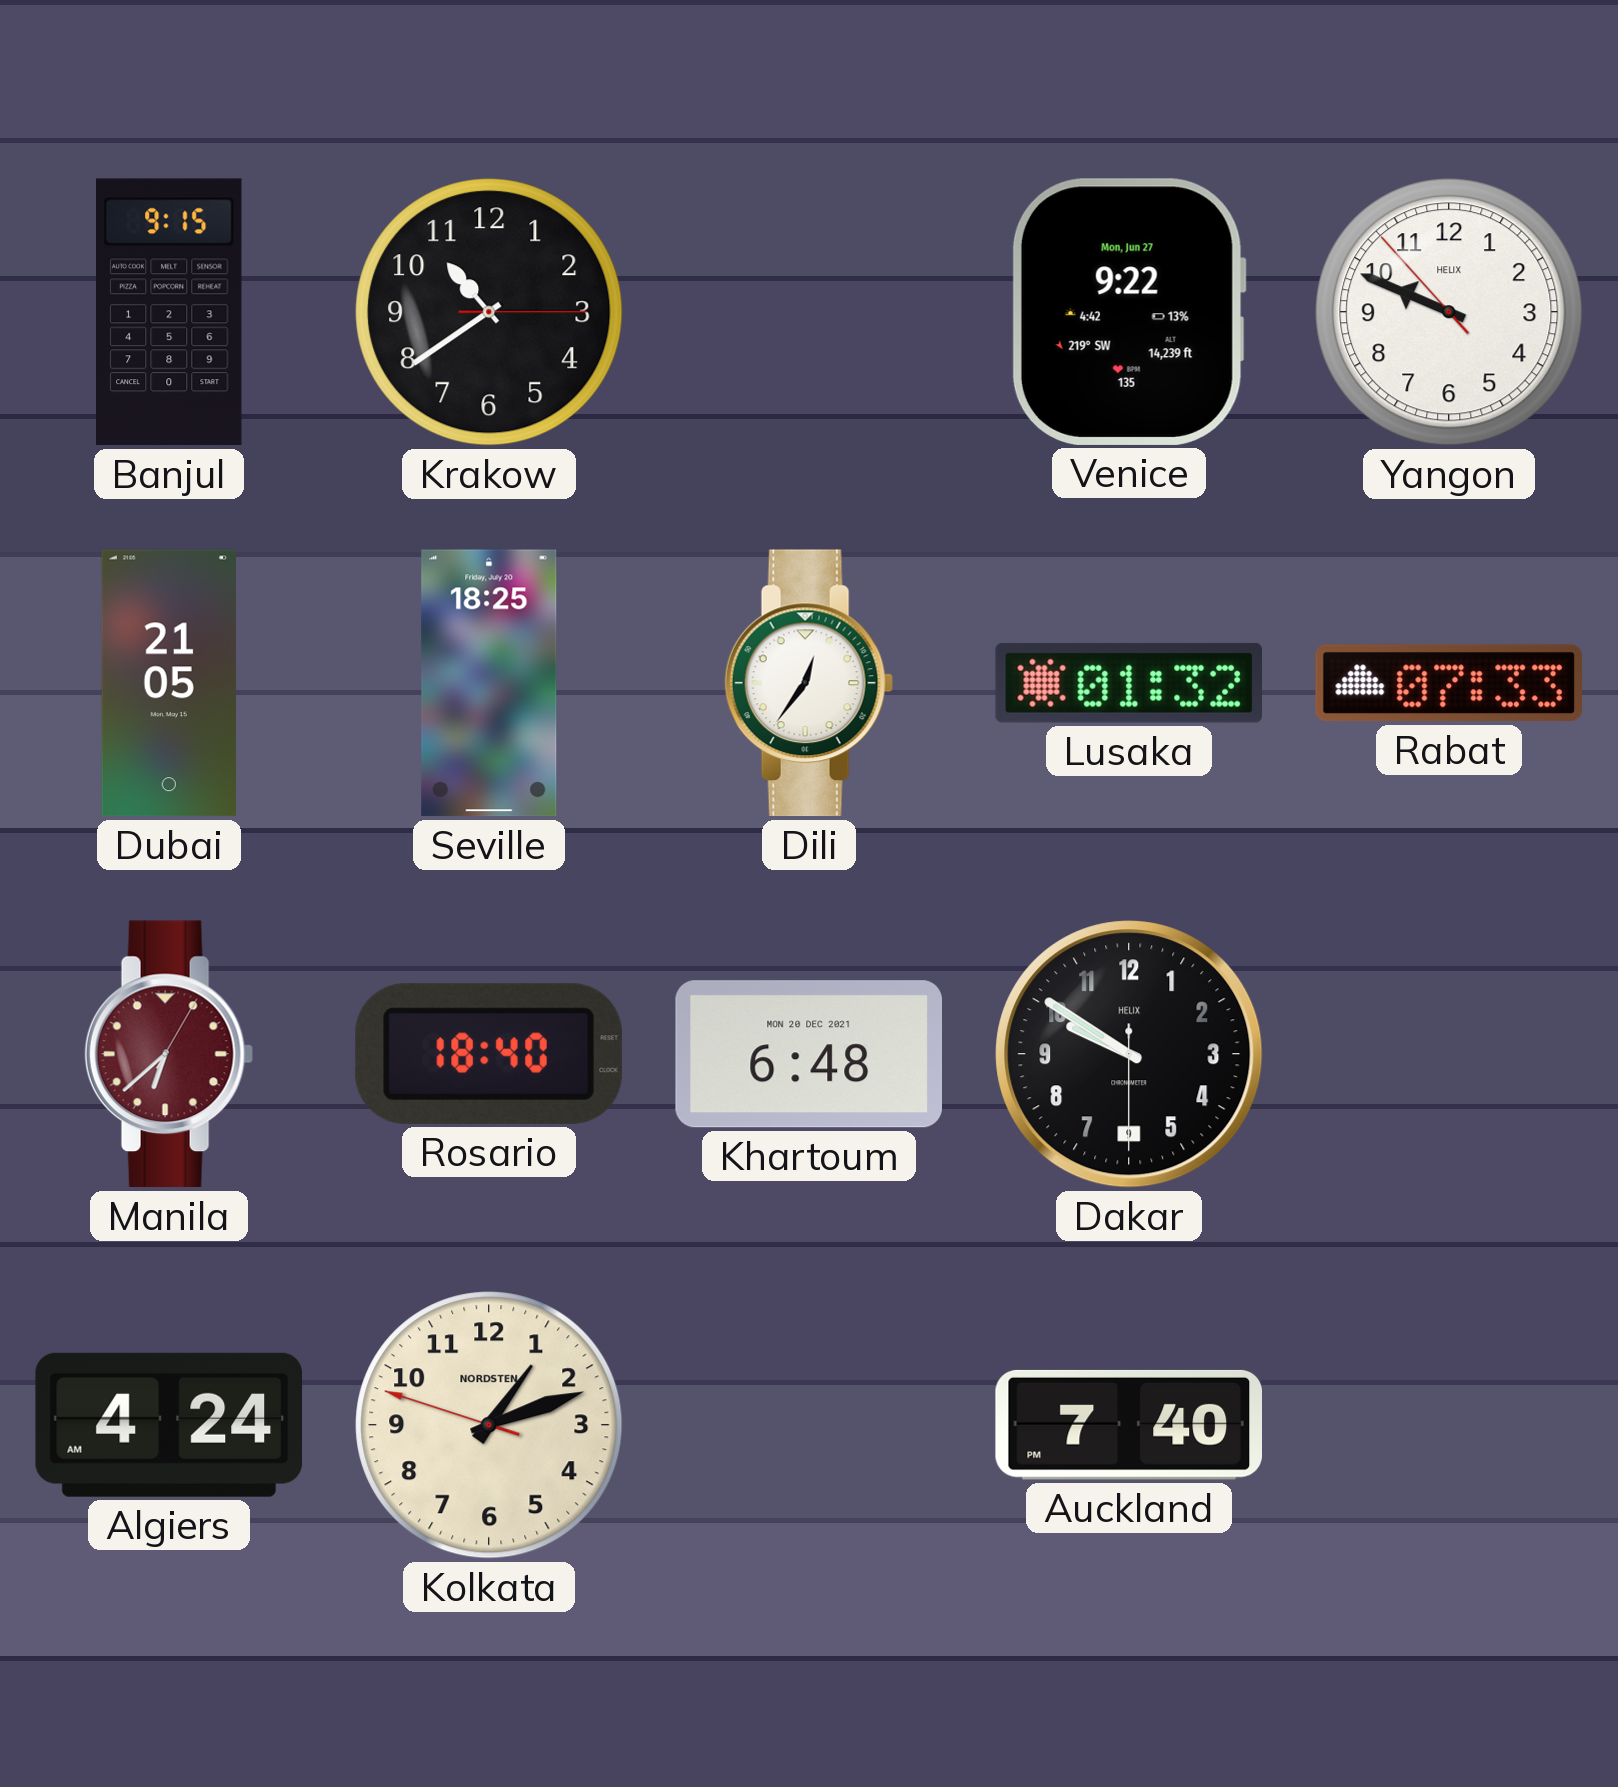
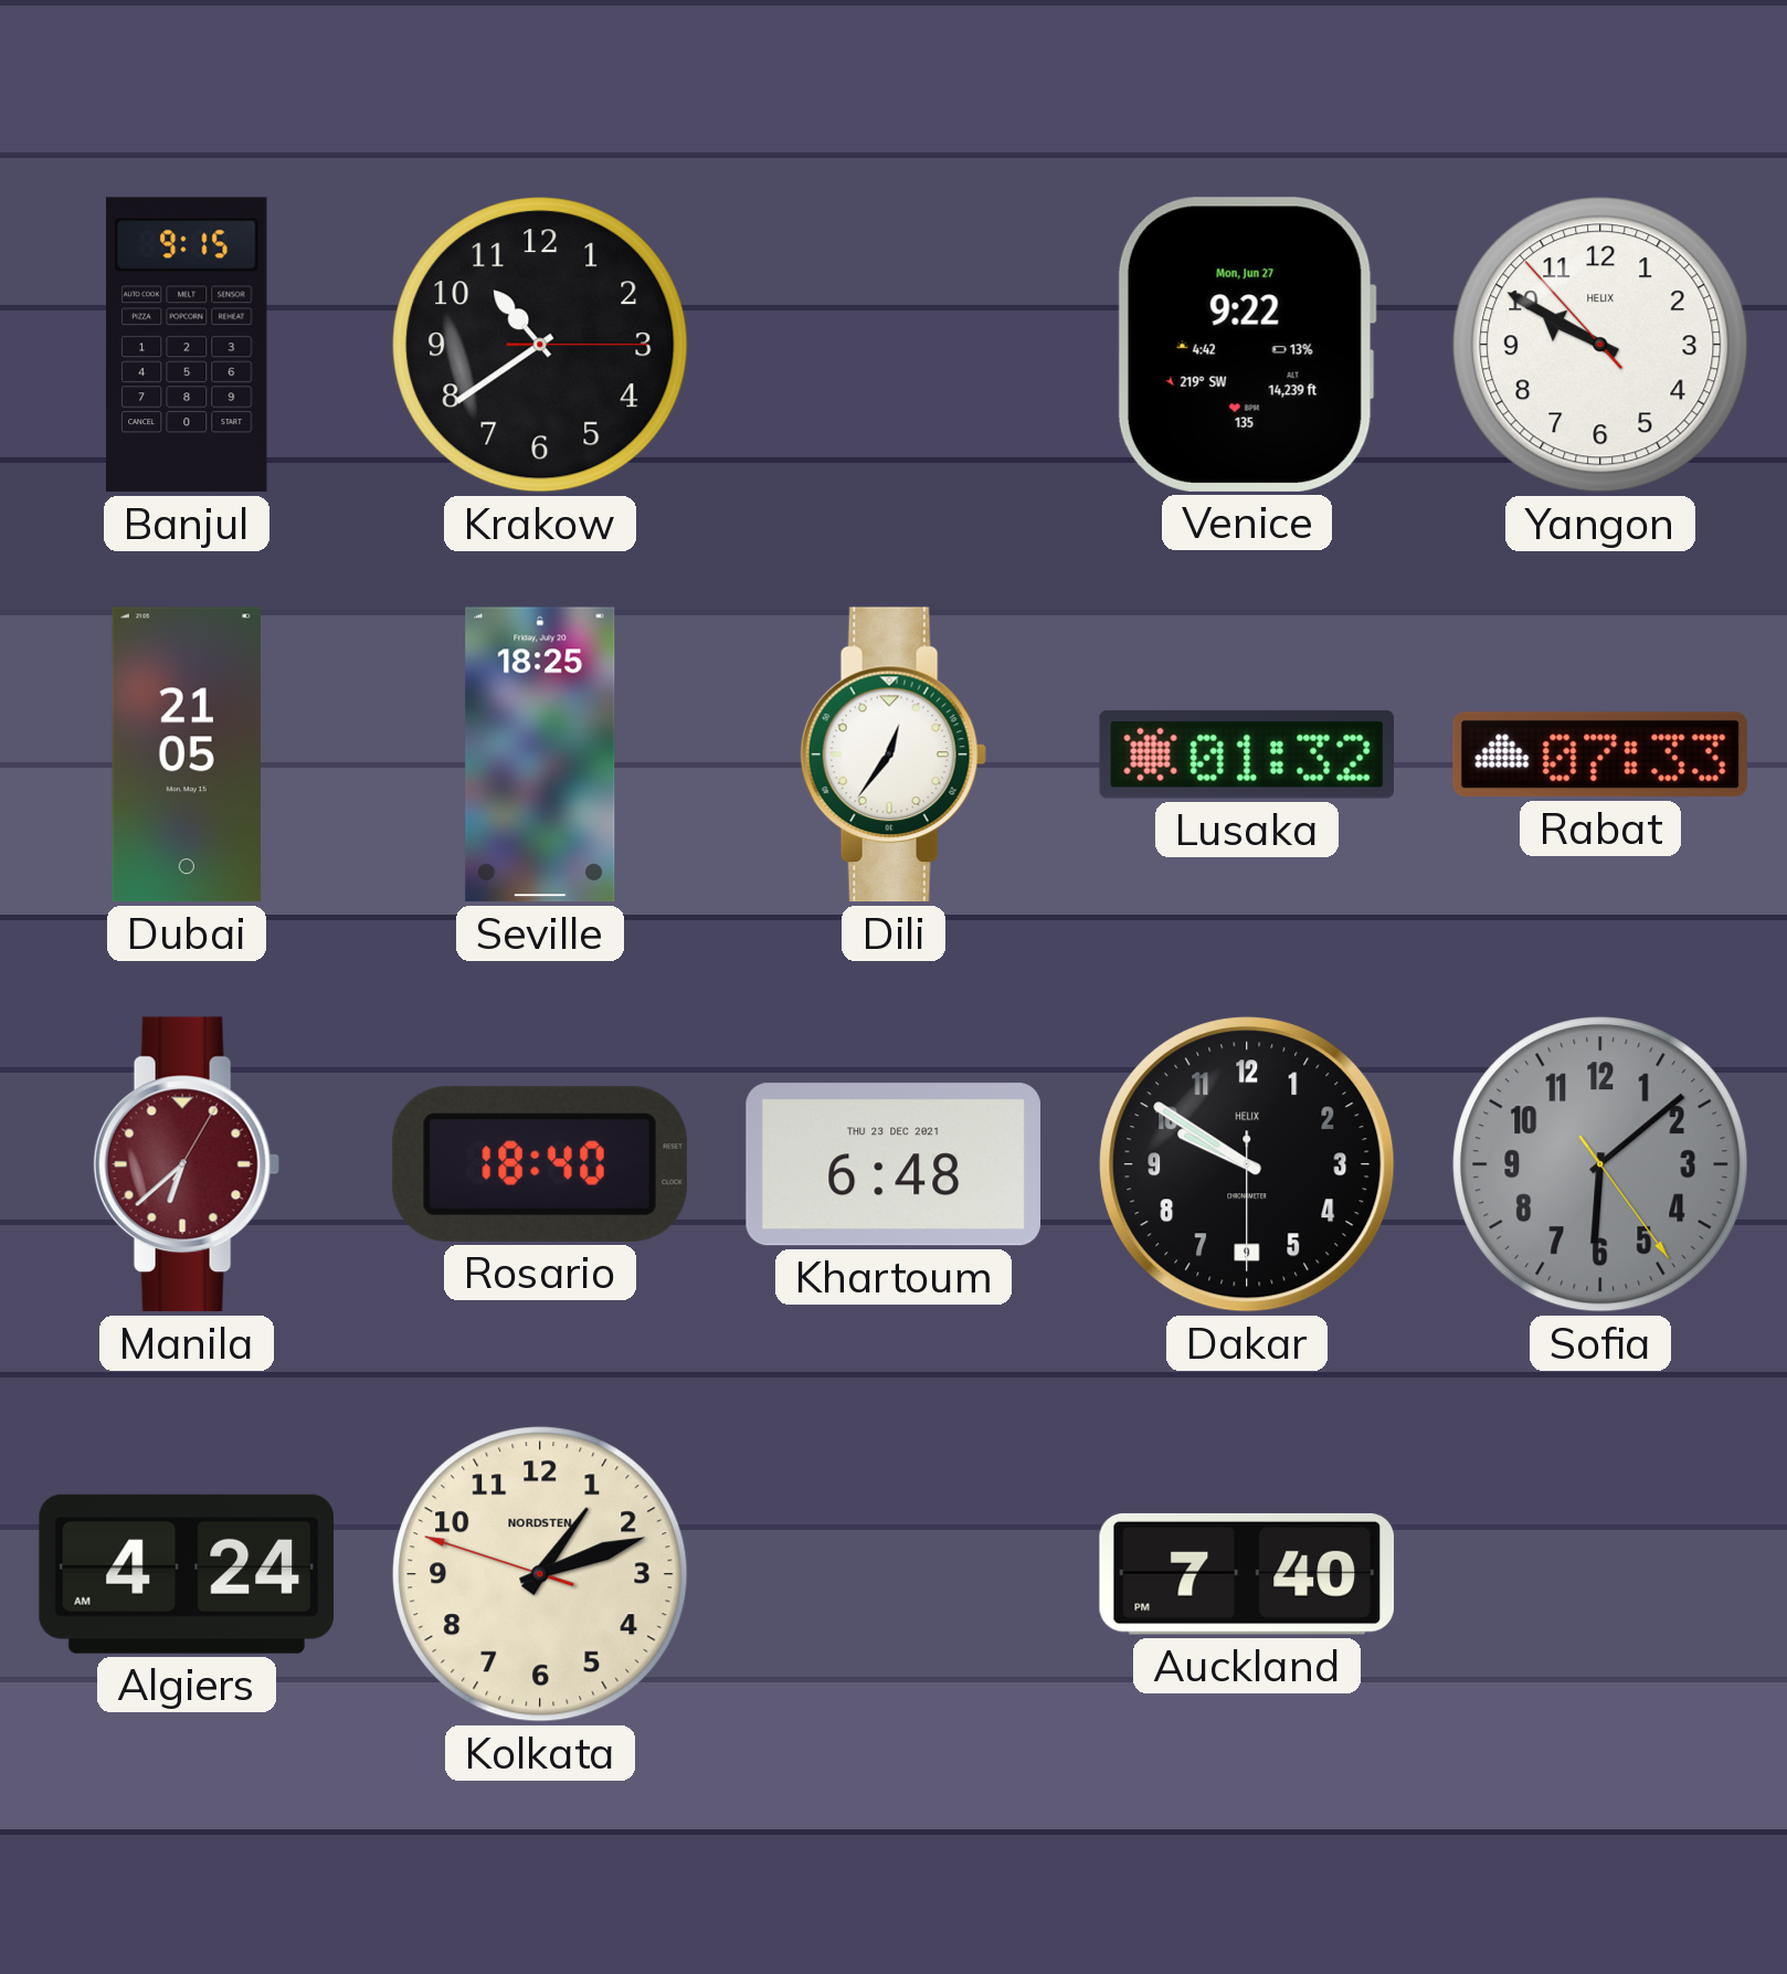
Yangon: 9:48 -> 9:49
Khartoum date: MON 20 DEC 2021 -> THU 23 DEC 2021
Sofia: none -> 6:08
